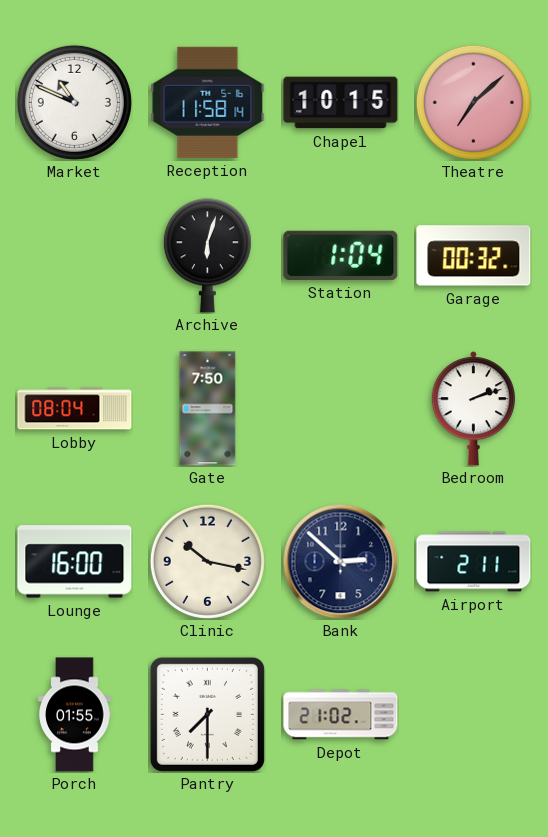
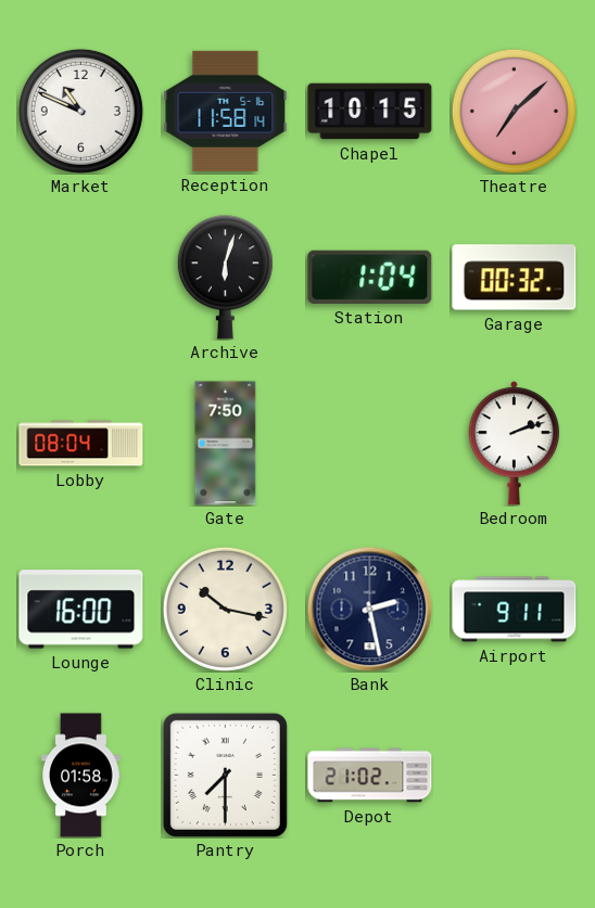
Bank: 2:52 -> 2:28
Airport: 2:11 -> 9:11
Porch: 01:55 -> 01:58
